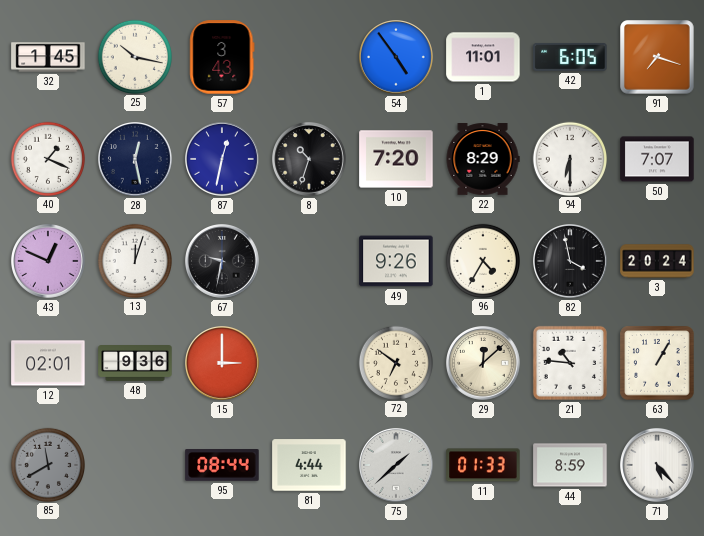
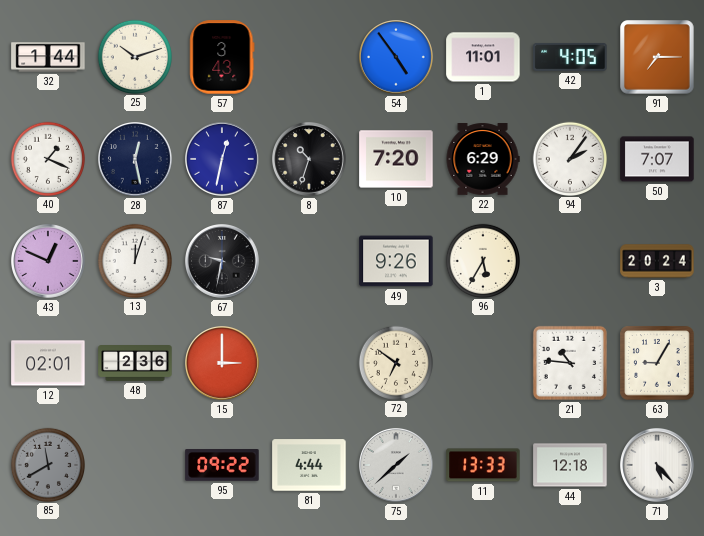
32: 1:45 -> 1:44
25: 10:17 -> 10:12
42: 6:05 -> 4:05
91: 7:18 -> 7:15
22: 8:29 -> 6:29
94: 6:30 -> 2:06
96: 4:35 -> 5:35
82: 3:58 -> none
48: 9:36 -> 2:36
29: 12:08 -> none
63: 1:05 -> 9:05
95: 08:44 -> 09:22
11: 01:33 -> 13:33
44: 8:59 -> 12:18
